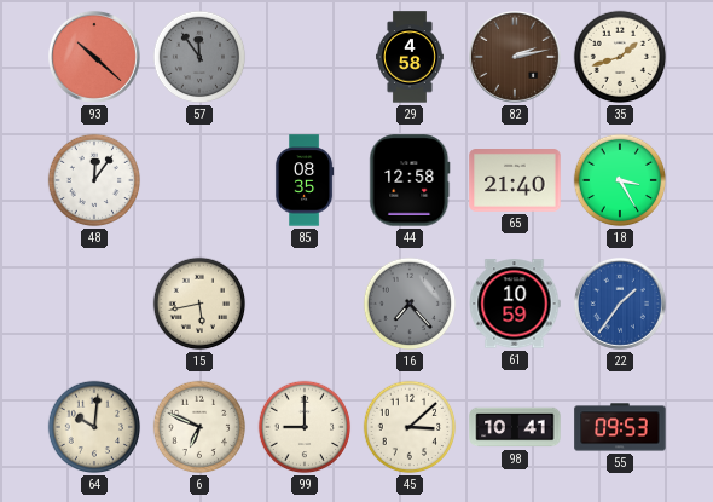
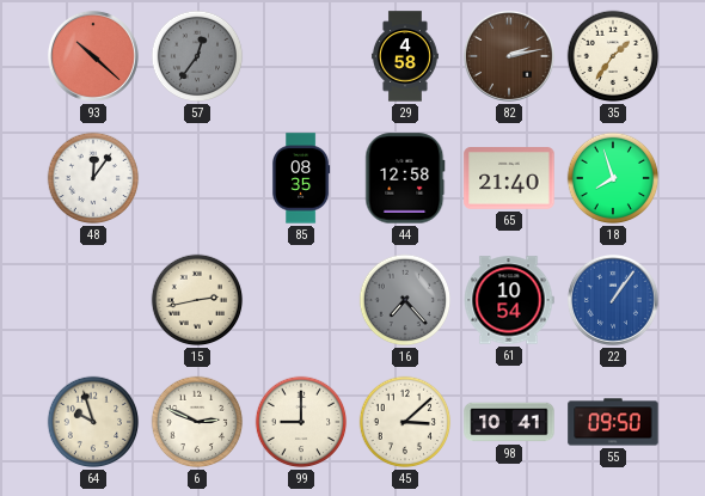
57: 11:54 -> 12:36
35: 1:42 -> 1:36
18: 3:25 -> 7:57
15: 5:43 -> 2:43
61: 10:59 -> 10:54
22: 1:36 -> 1:06
64: 10:01 -> 9:57
6: 6:49 -> 2:49
55: 09:53 -> 09:50
